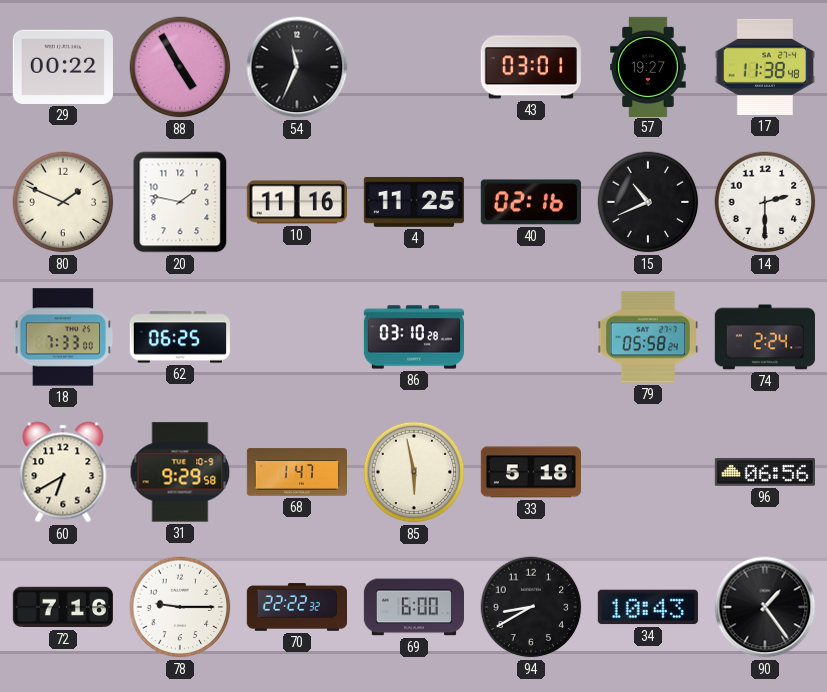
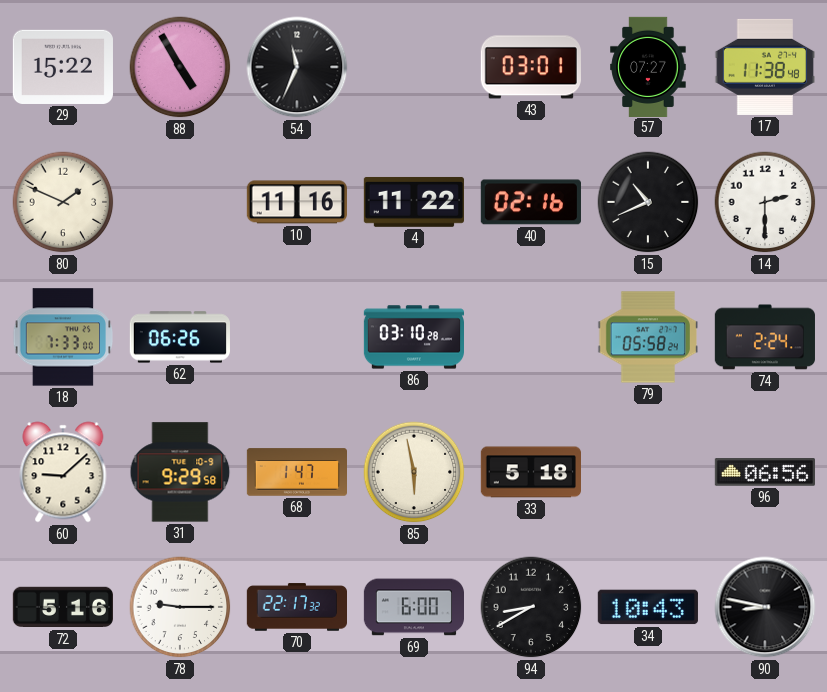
29: 00:22 -> 15:22
57: 19:27 -> 07:27
20: 1:47 -> none
4: 11:25 -> 11:22
62: 06:25 -> 06:26
60: 6:40 -> 9:08
72: 7:16 -> 5:16
70: 22:22 -> 22:17
90: 1:24 -> 8:47
